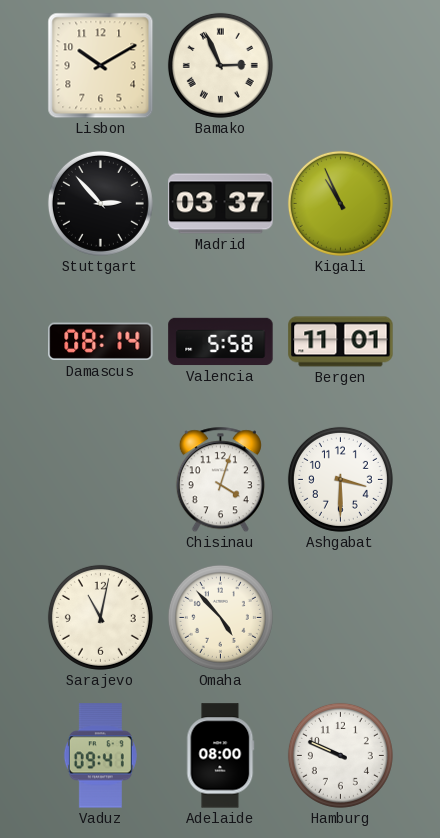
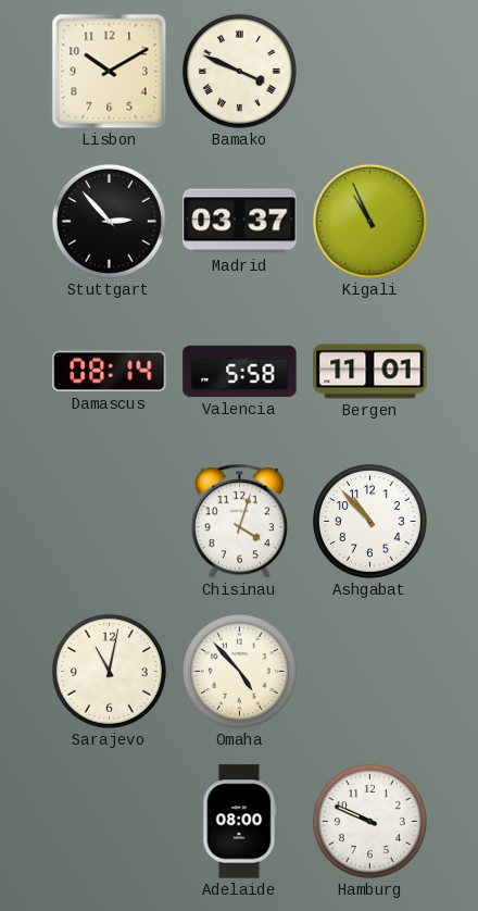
Bamako: 2:56 -> 3:49
Ashgabat: 3:30 -> 10:53
Vaduz: 09:41 -> none
